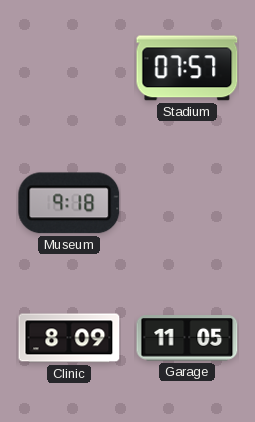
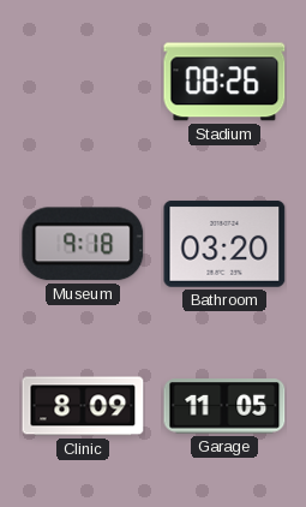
Stadium: 07:57 -> 08:26
Bathroom: none -> 03:20
